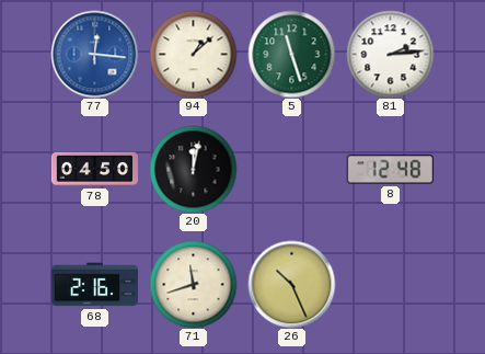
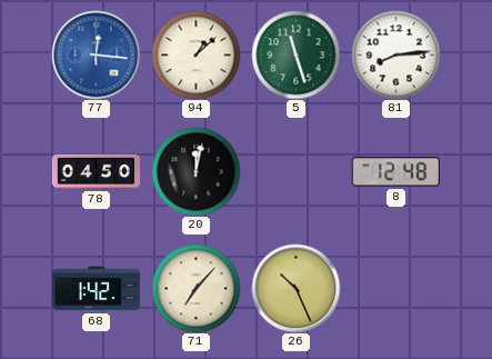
81: 2:14 -> 8:14
68: 2:16 -> 1:42
71: 11:42 -> 7:07
